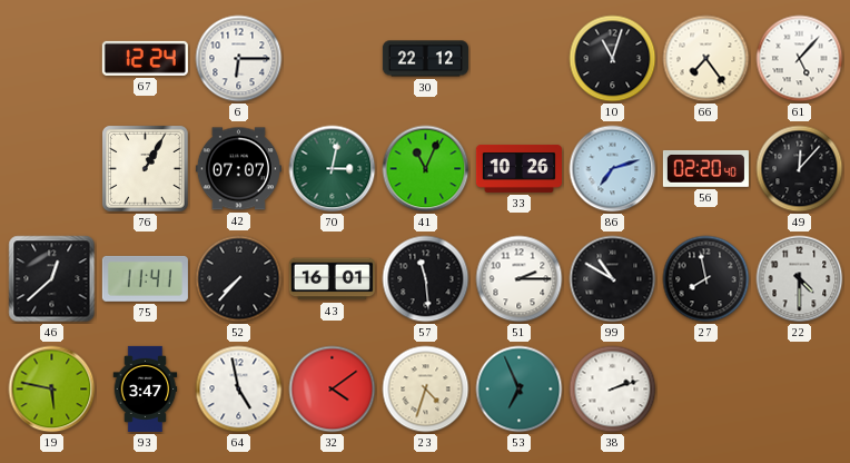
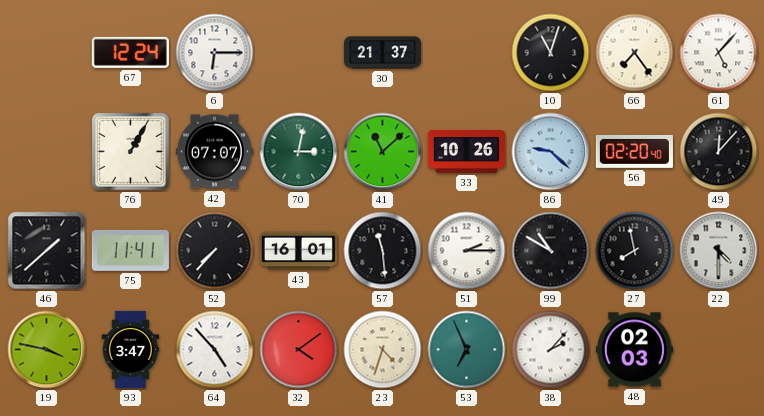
30: 22:12 -> 21:37
41: 11:04 -> 11:08
86: 7:12 -> 9:22
46: 12:38 -> 1:38
19: 5:47 -> 3:47
64: 4:58 -> 4:53
38: 2:12 -> 2:07
48: none -> 02:03
